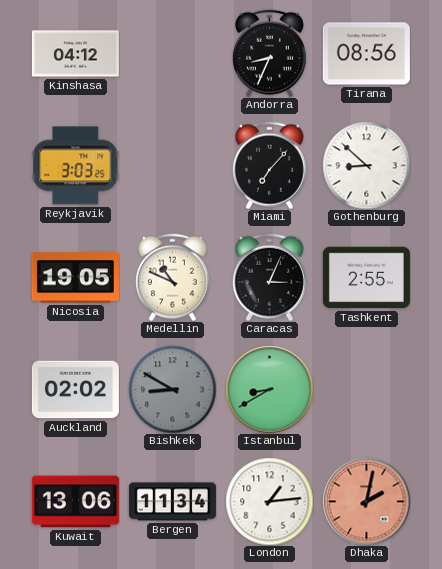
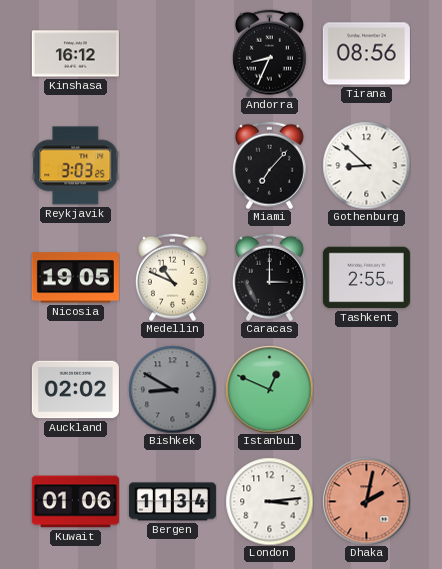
Kinshasa: 04:12 -> 16:12
Caracas: 3:04 -> 3:00
Istanbul: 8:40 -> 12:49
Kuwait: 13:06 -> 01:06
London: 1:14 -> 3:14
